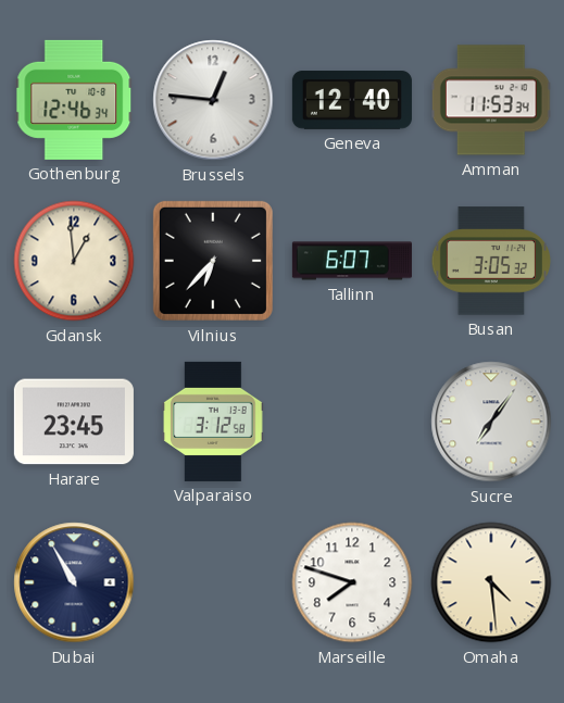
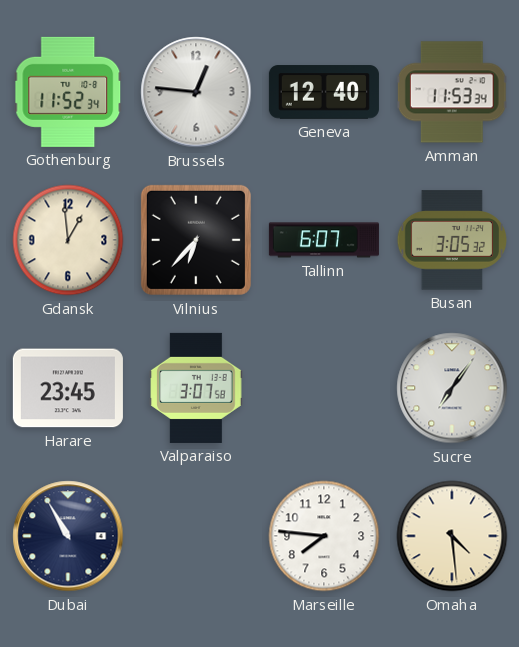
Gothenburg: 12:46 -> 11:52
Valparaiso: 3:12 -> 3:07
Marseille: 7:48 -> 7:46
